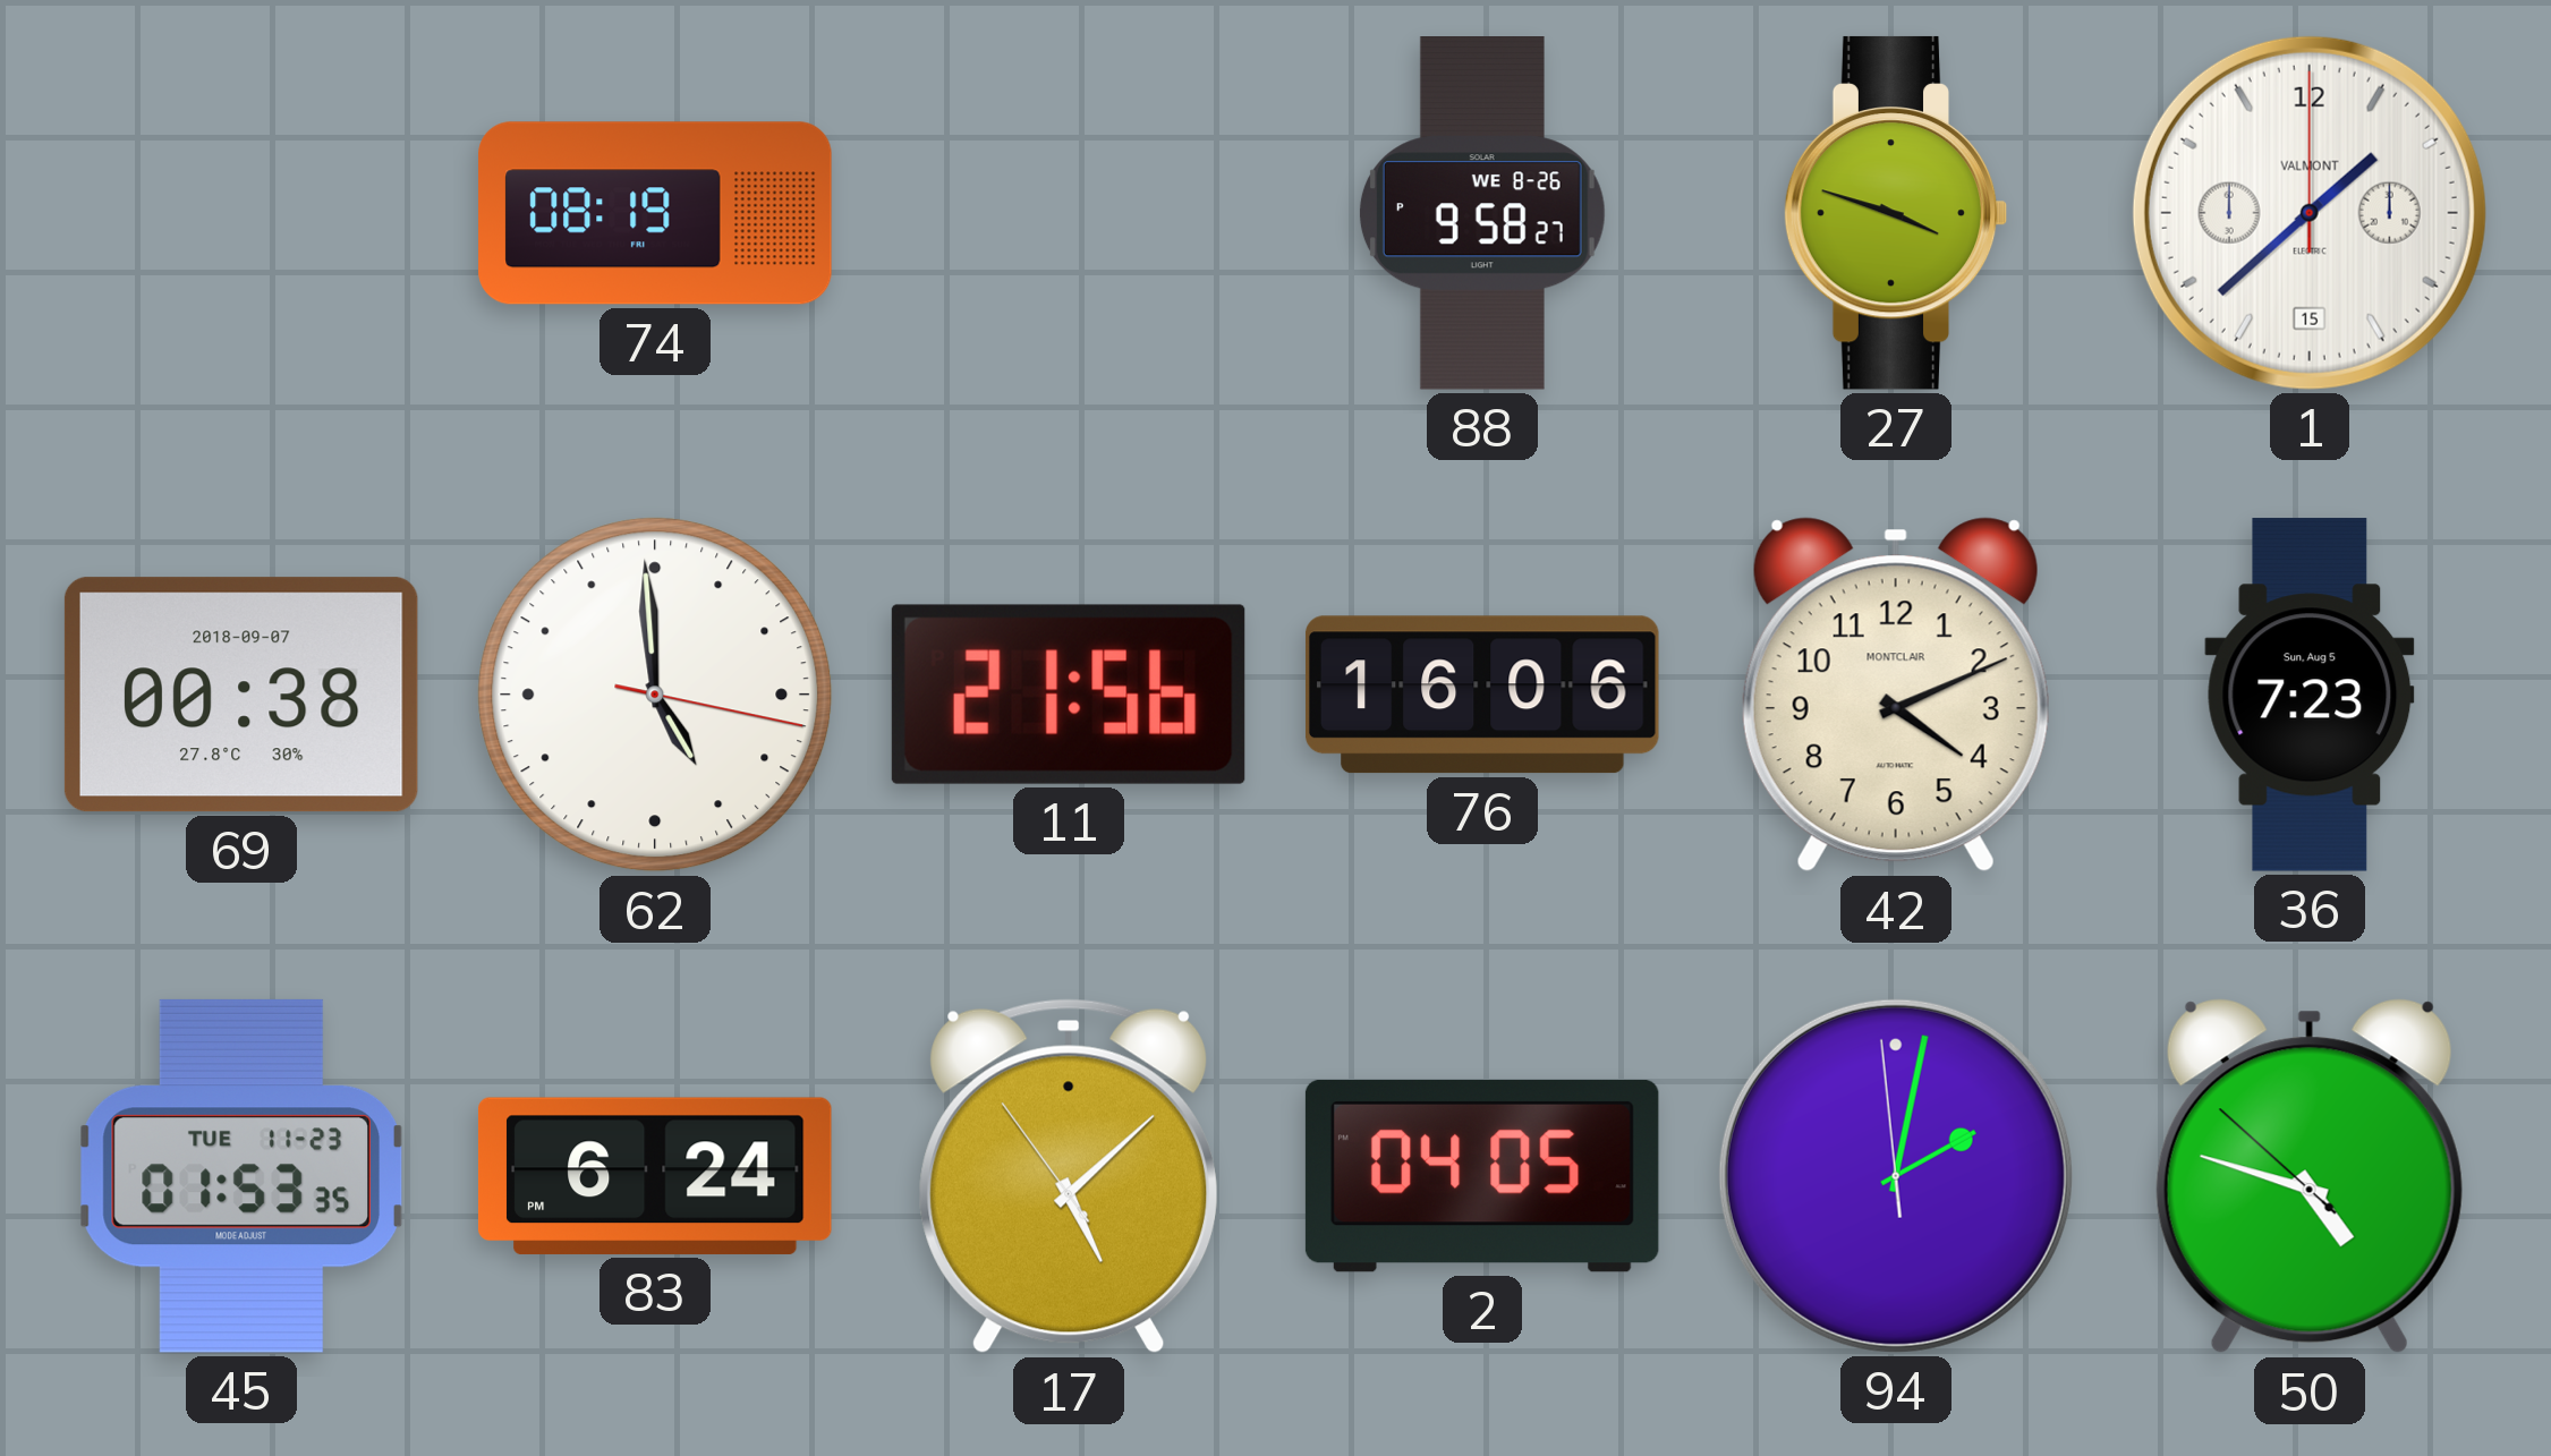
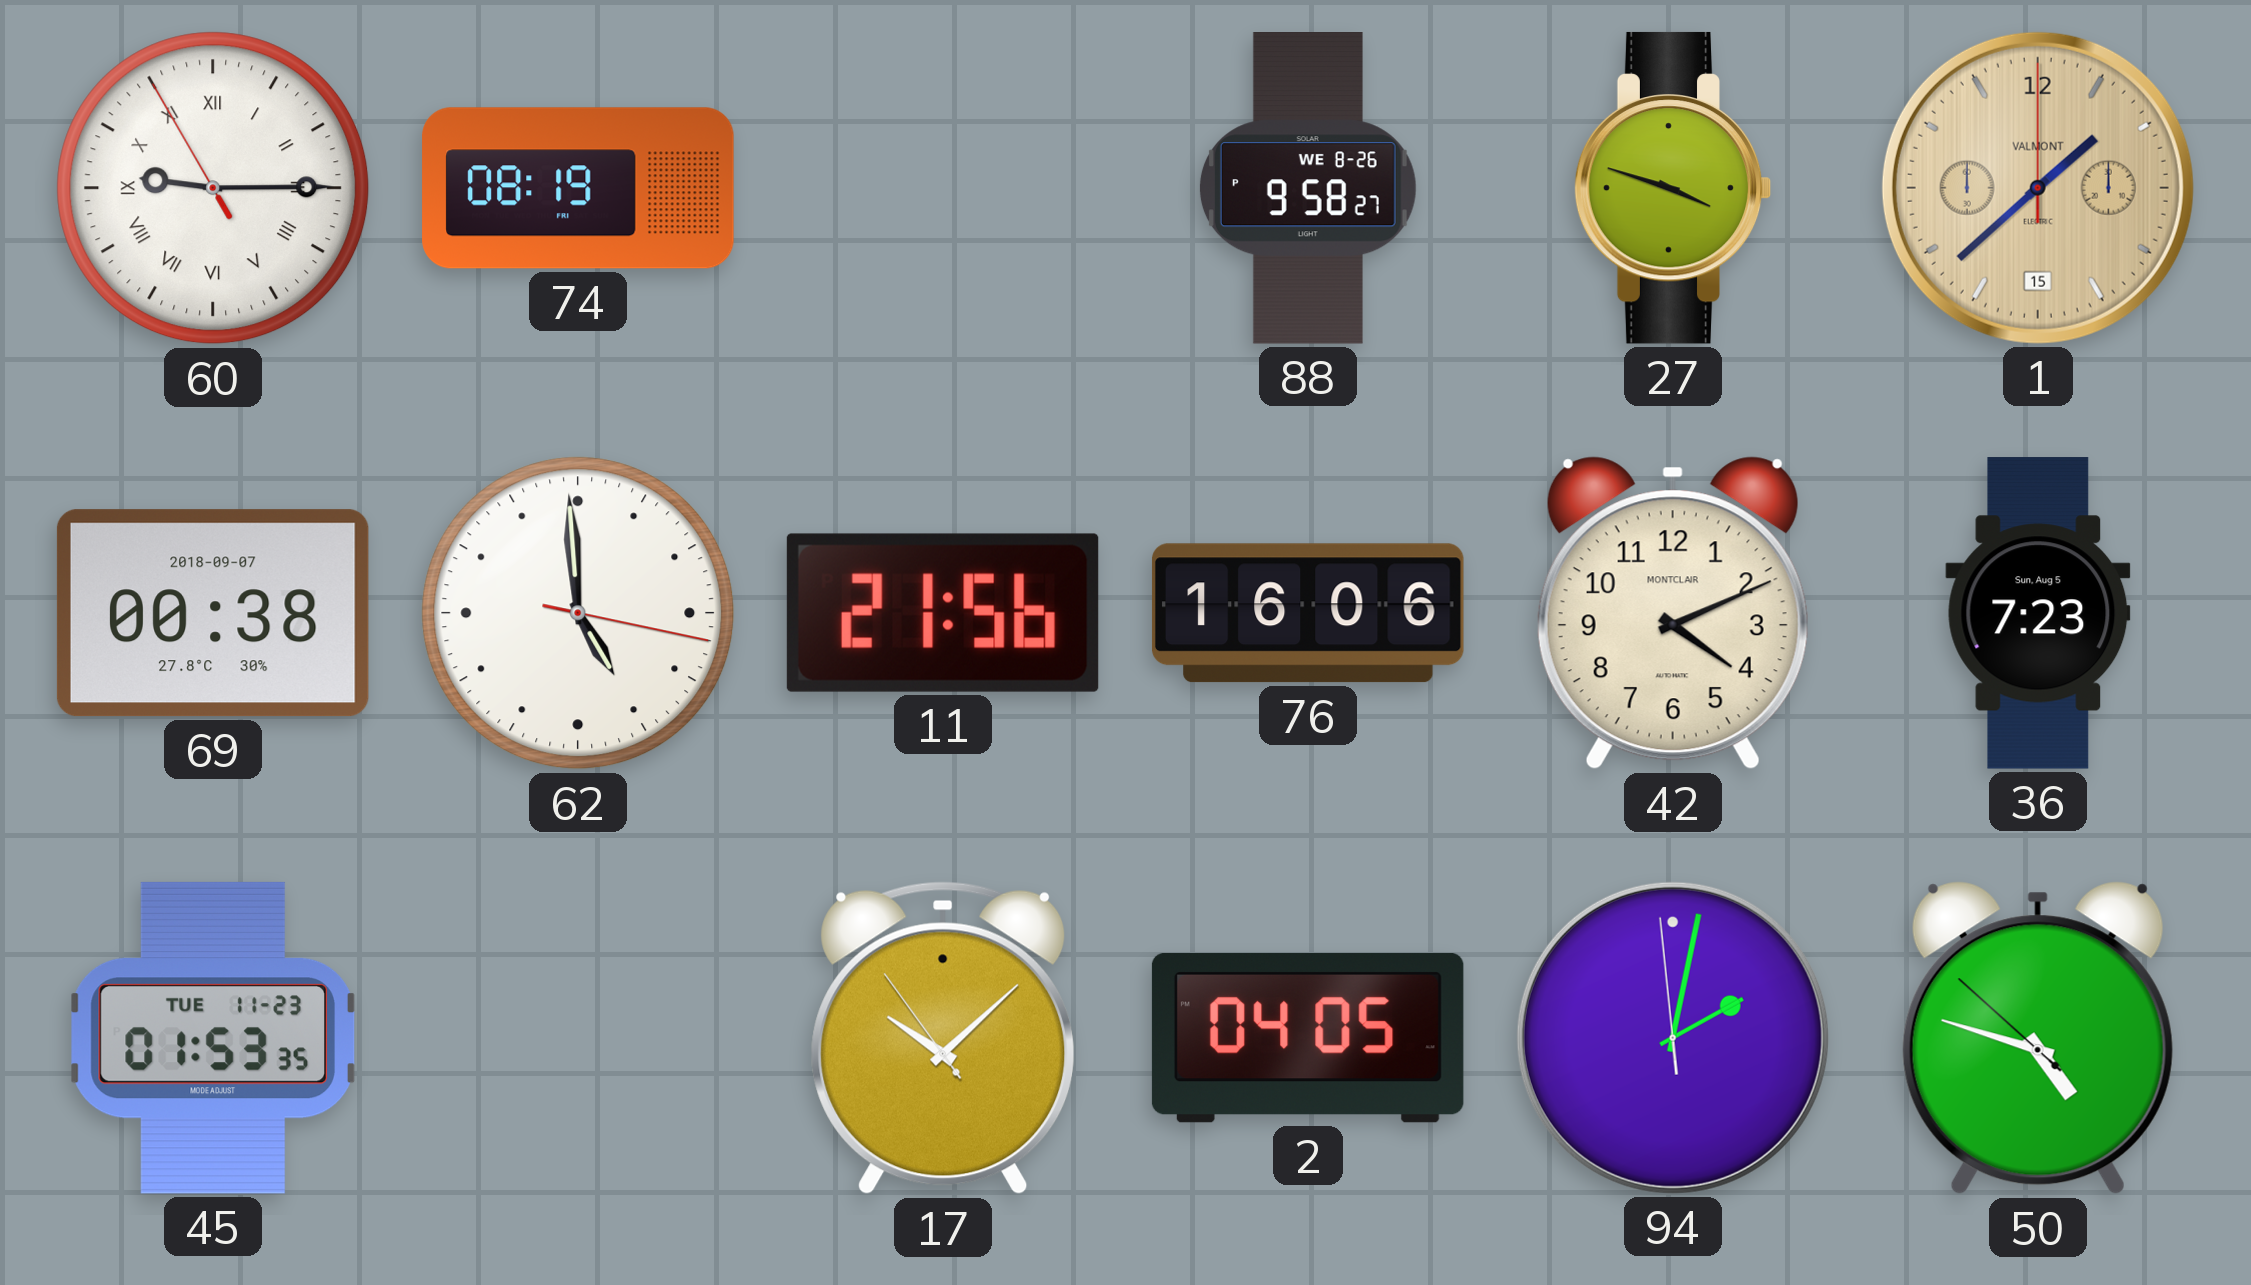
60: none -> 9:14
1 dial: white -> champagne
83: 6:24 -> none
17: 5:07 -> 10:07
